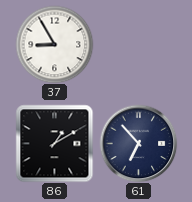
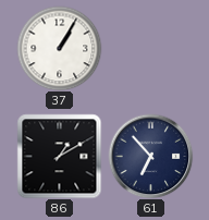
37: 8:55 -> 1:05
